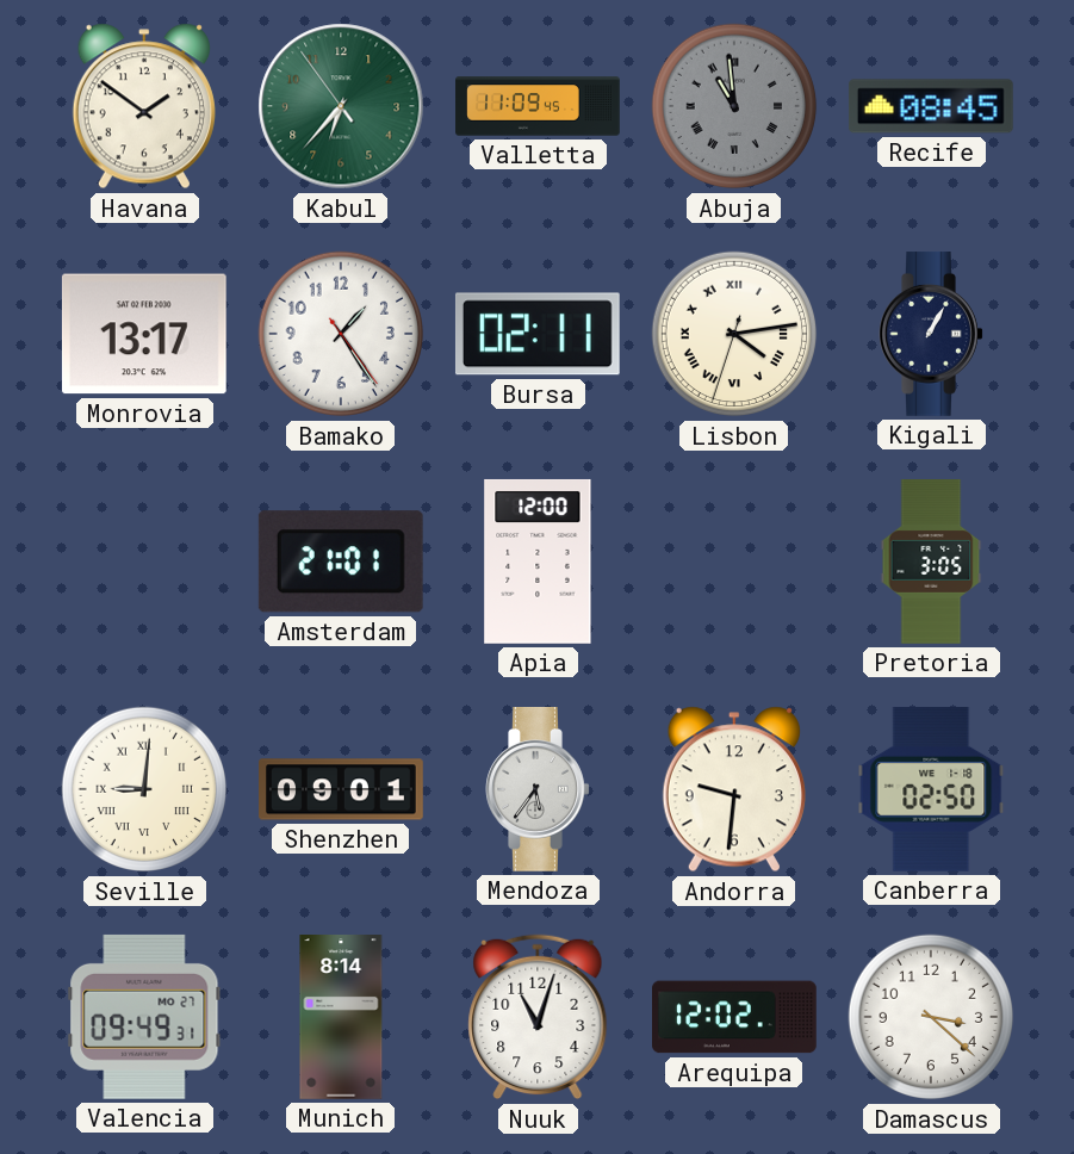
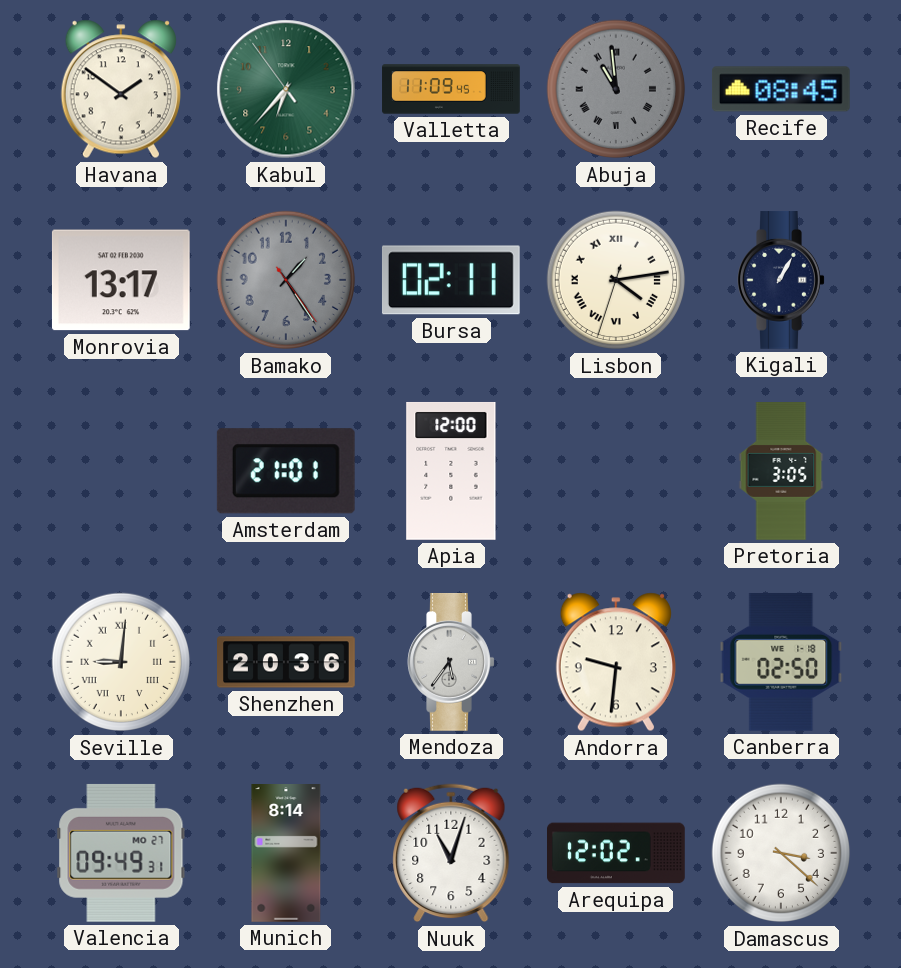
Bamako dial: white -> grey
Shenzhen: 09:01 -> 20:36
